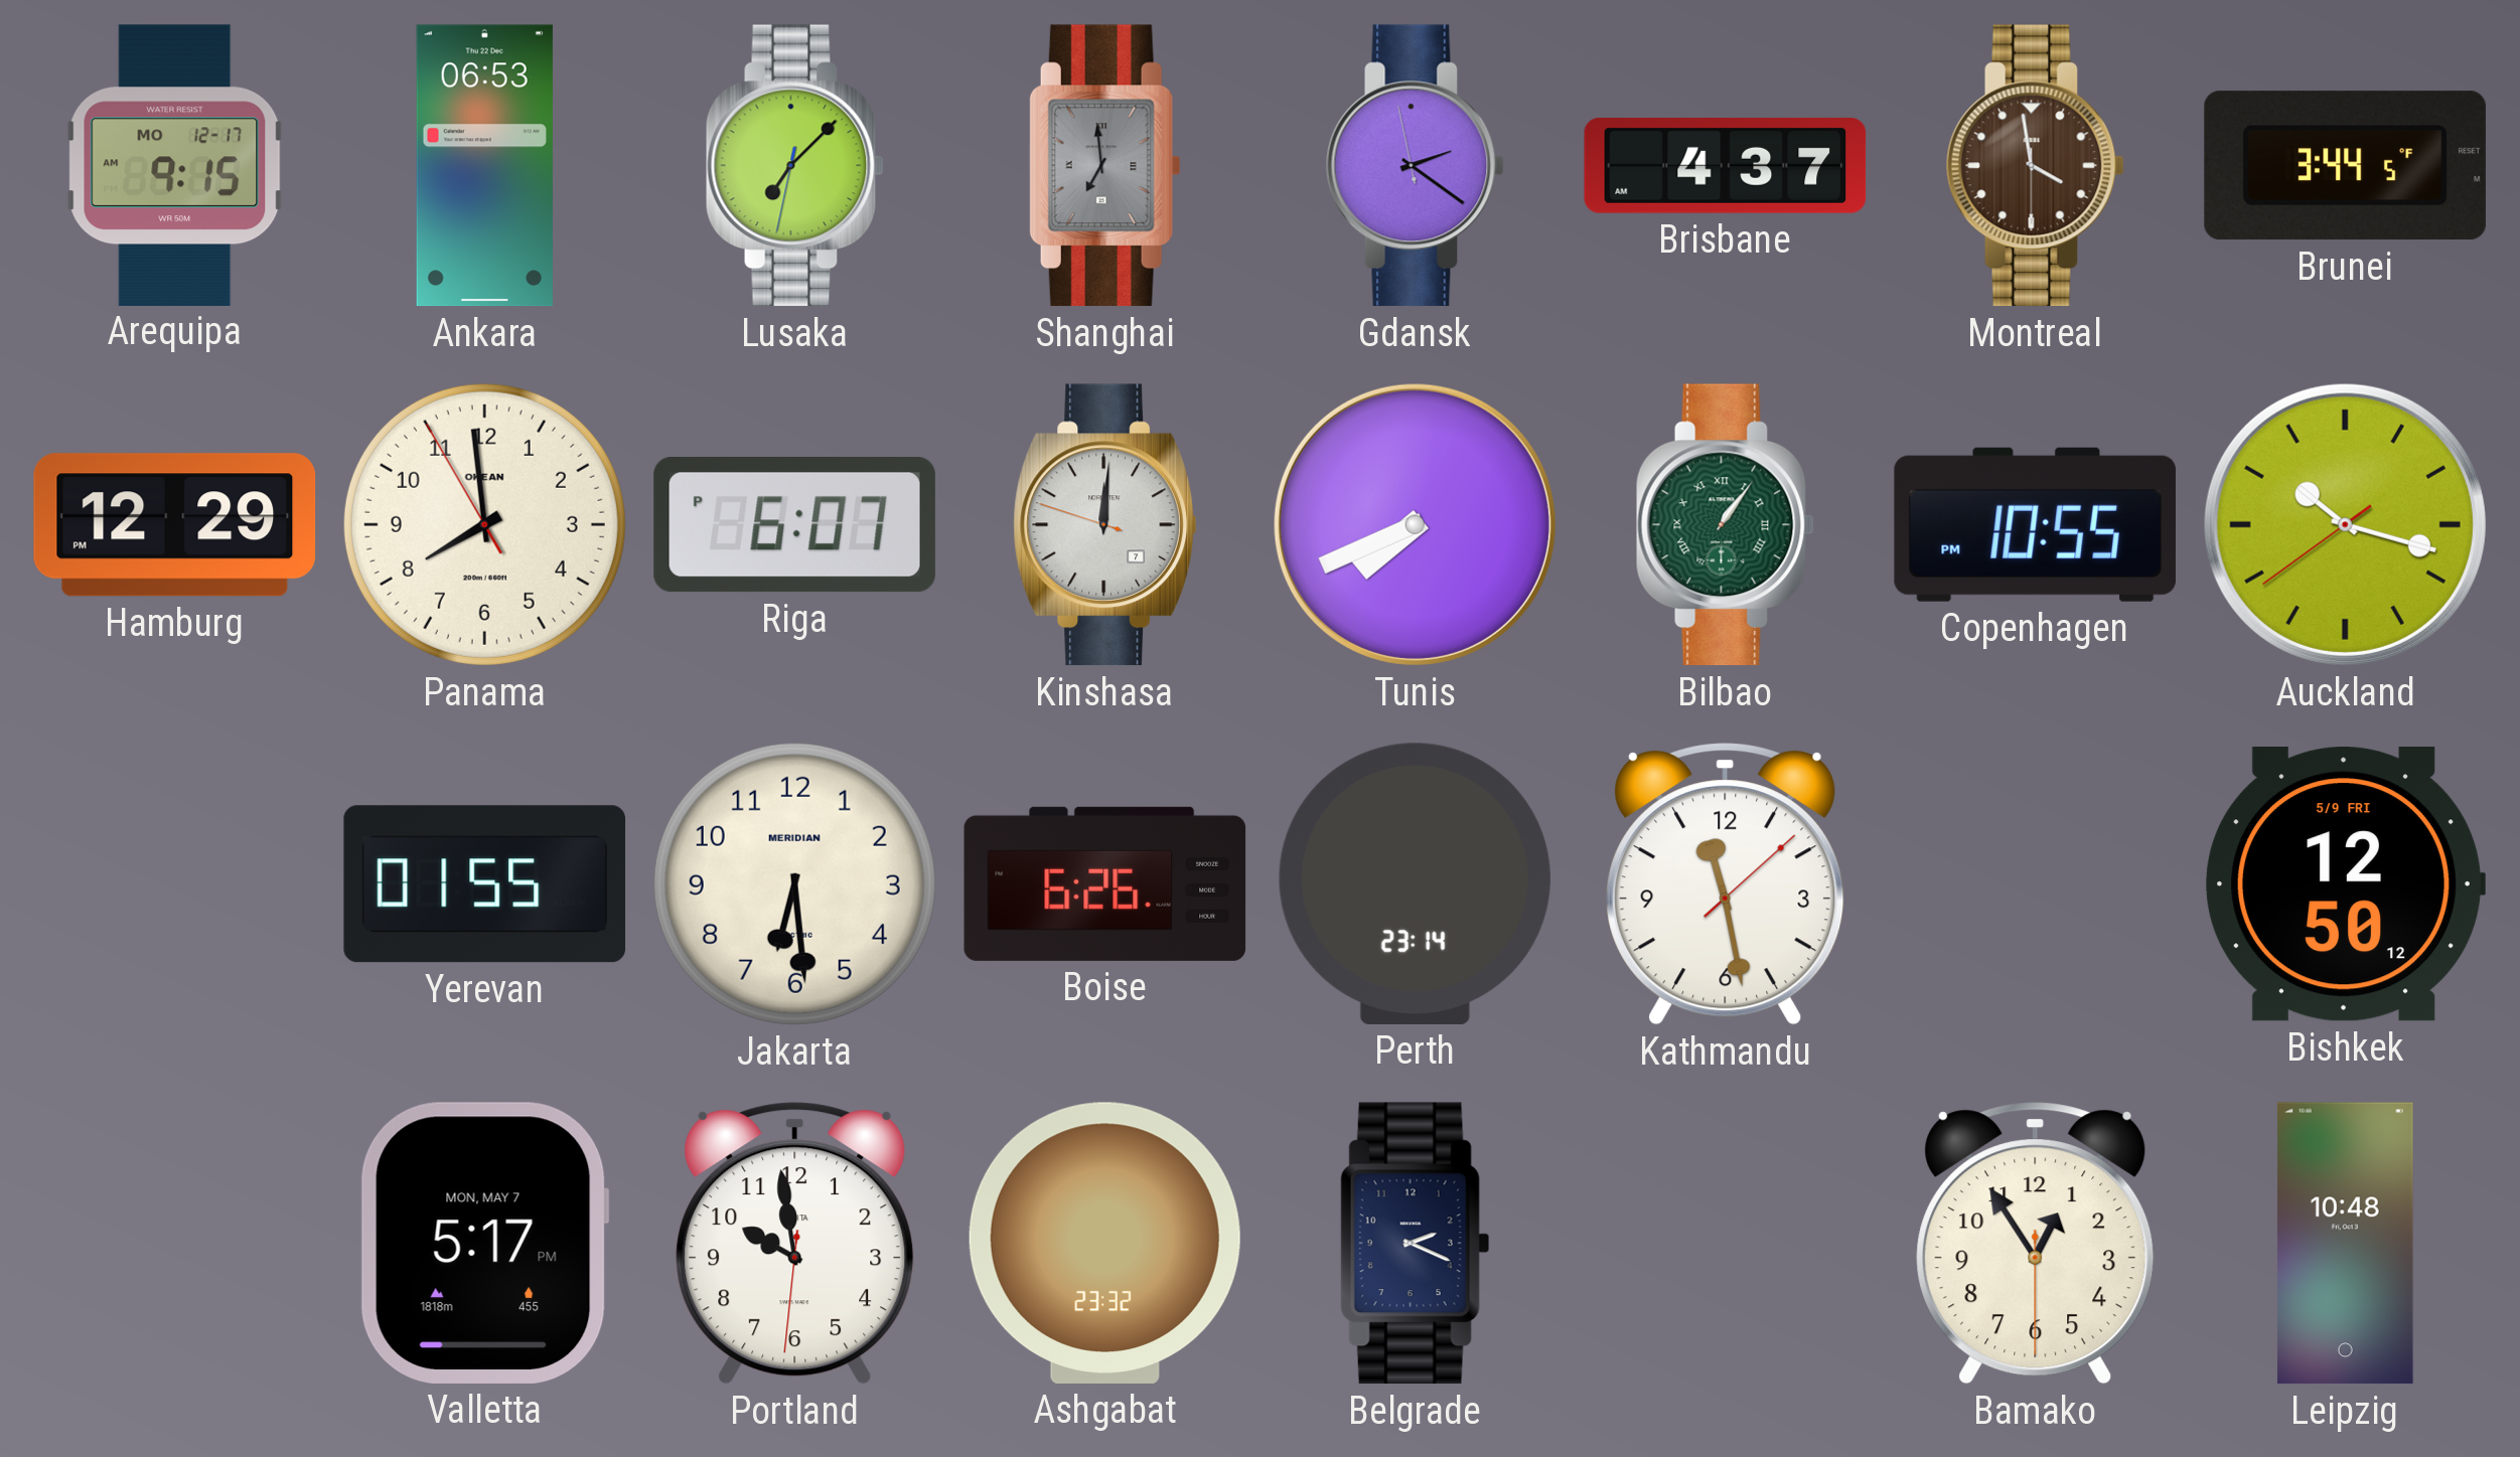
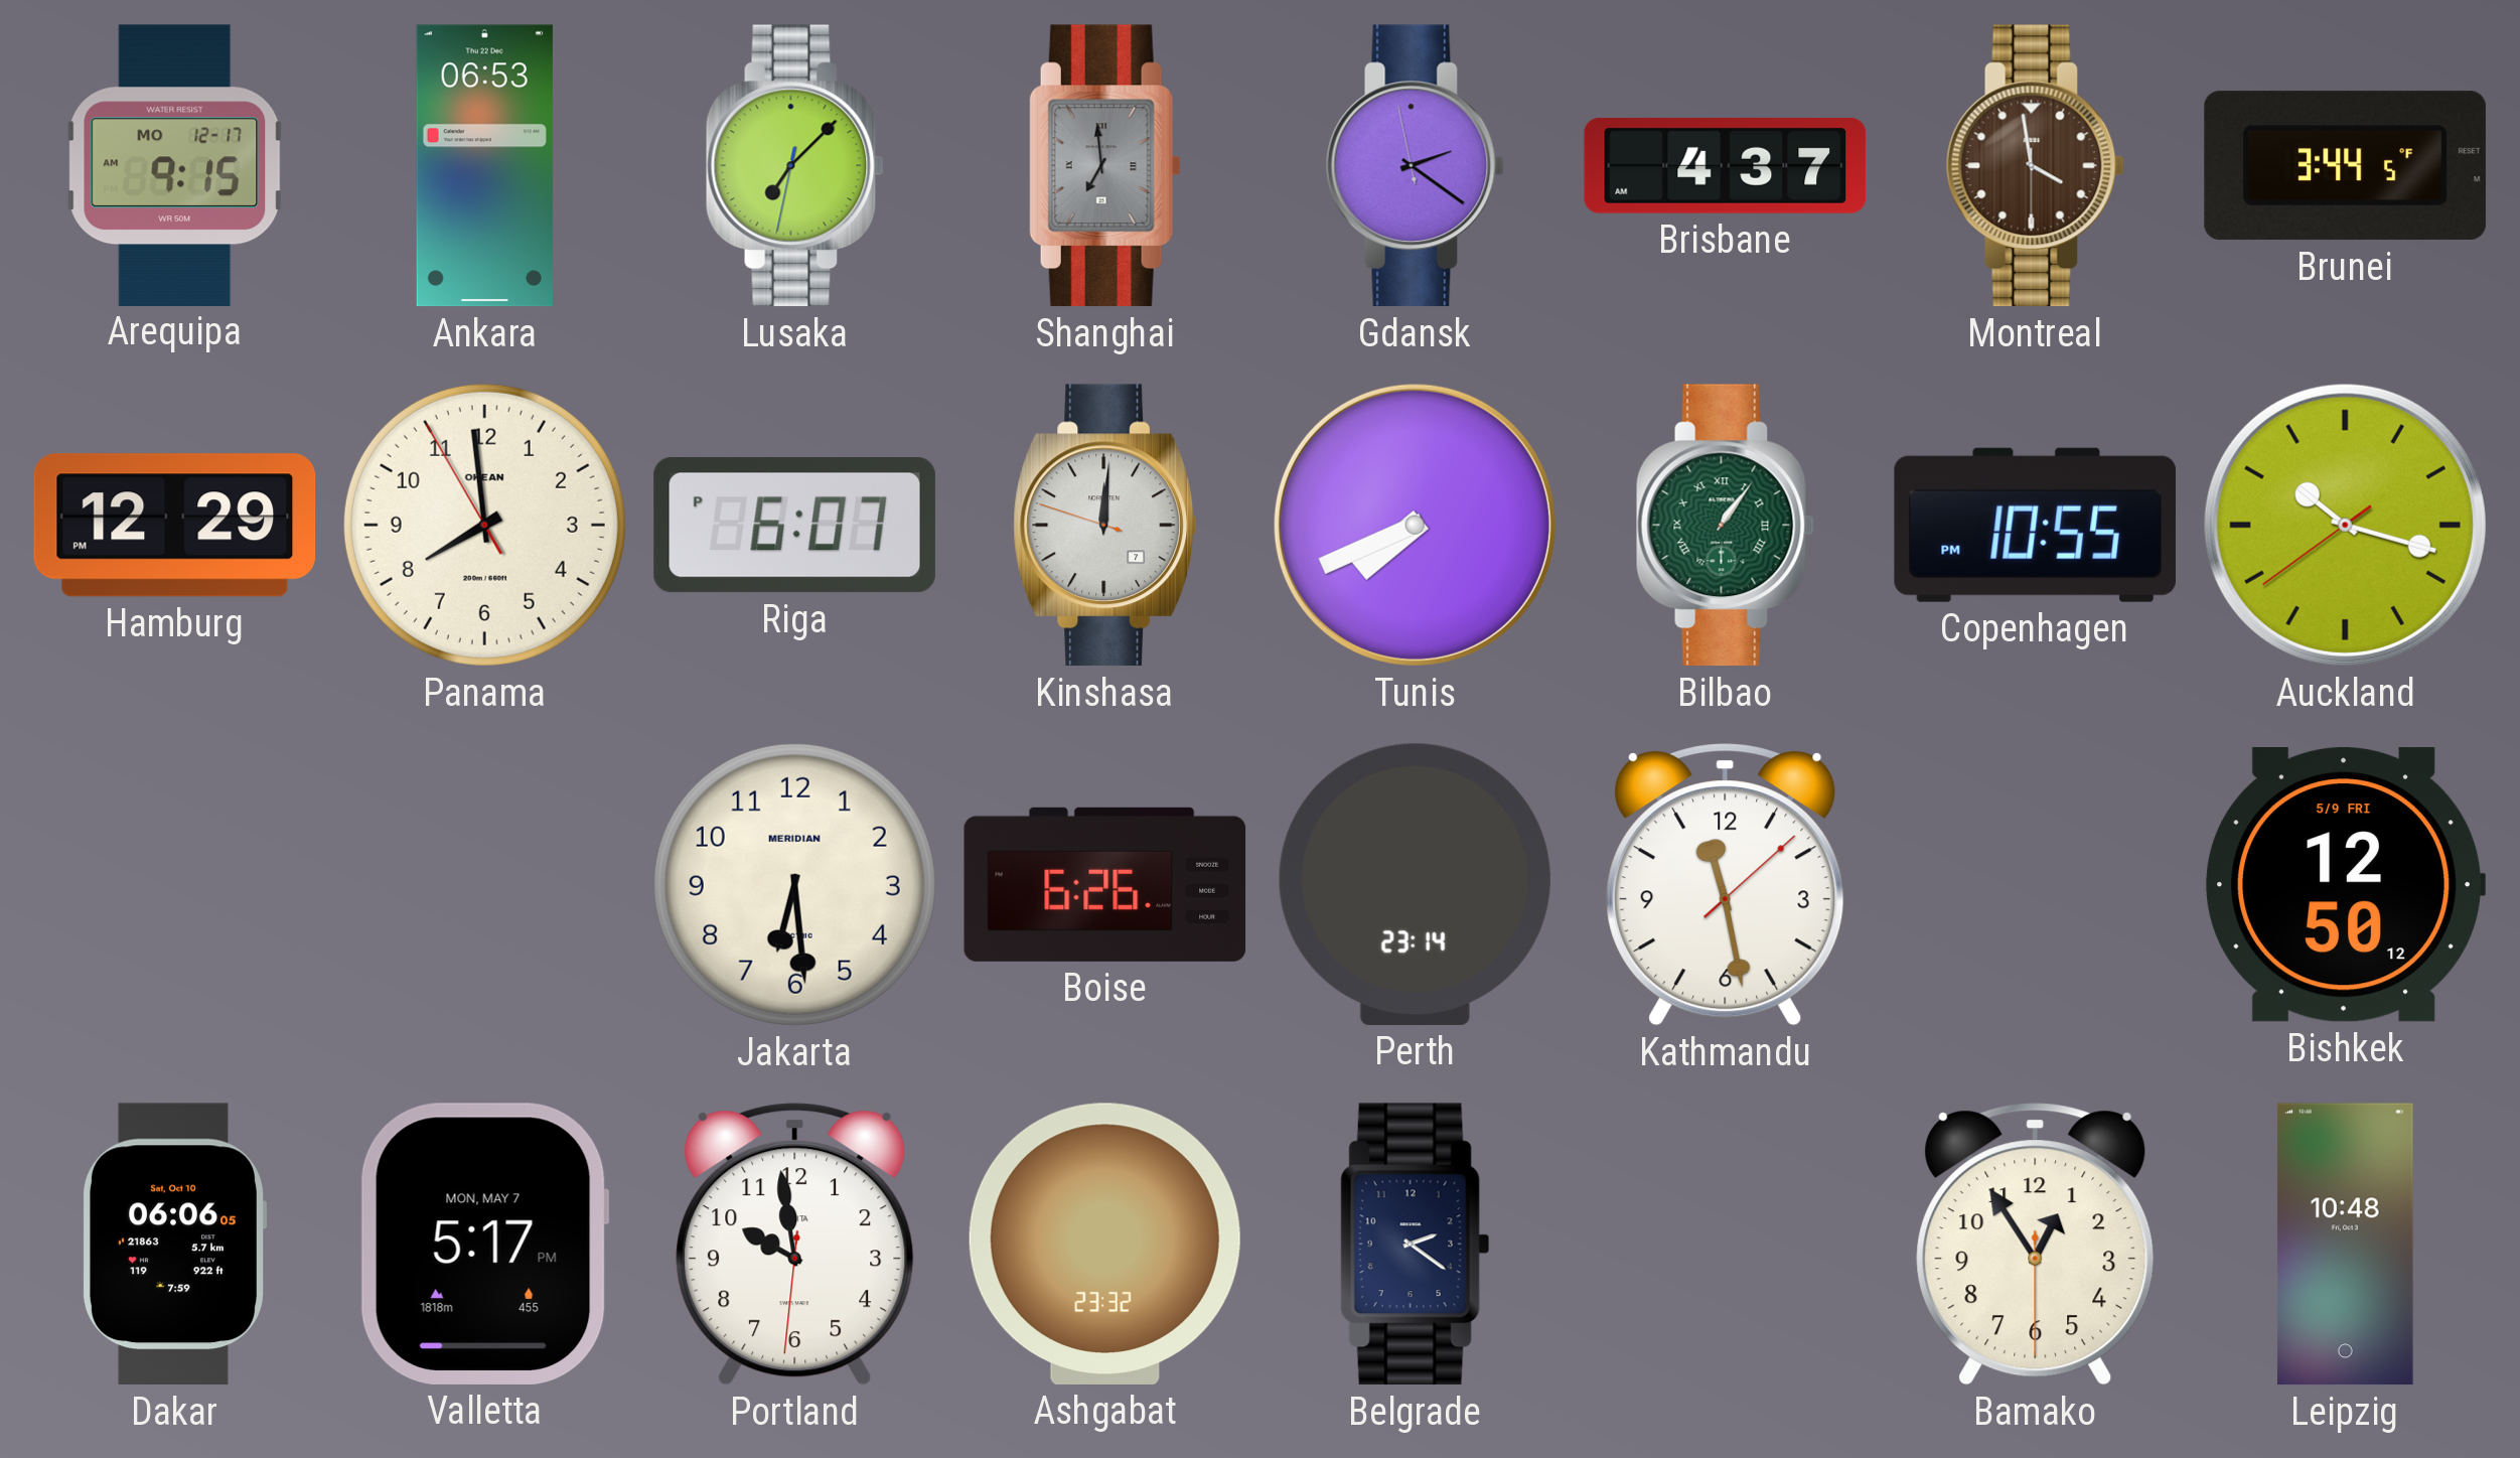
Yerevan: 01:55 -> none
Dakar: none -> 06:06
Belgrade: 2:19 -> 2:21
